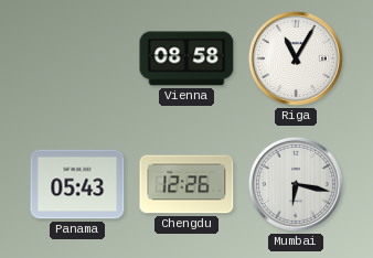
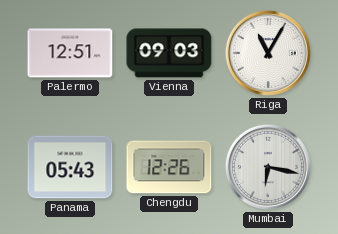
Palermo: none -> 12:51
Vienna: 08:58 -> 09:03
